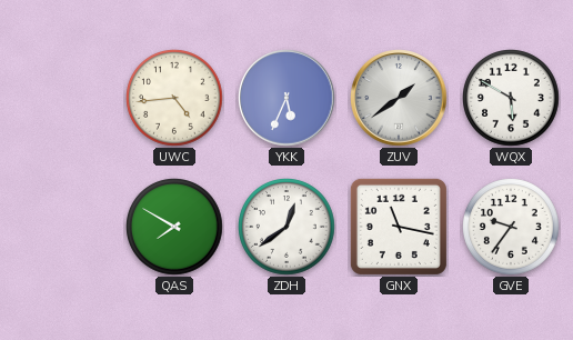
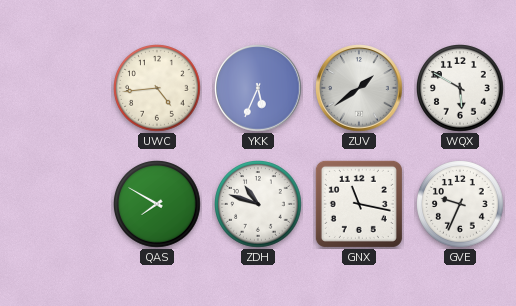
ZDH: 12:39 -> 10:48
GVE: 9:36 -> 9:34
